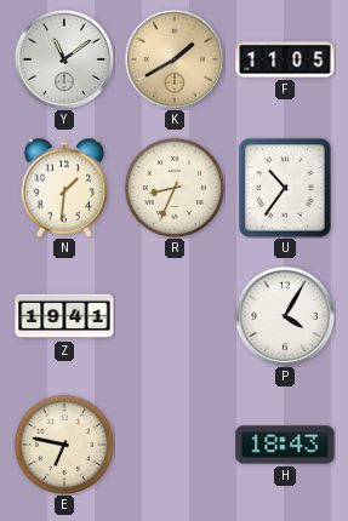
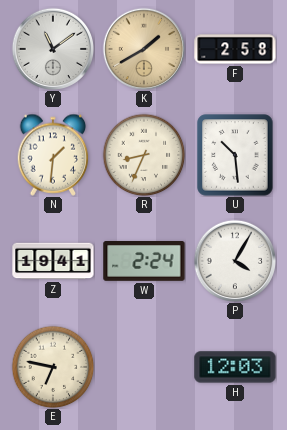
F: 11:05 -> 2:58
U: 10:36 -> 10:29
W: none -> 2:24
H: 18:43 -> 12:03
